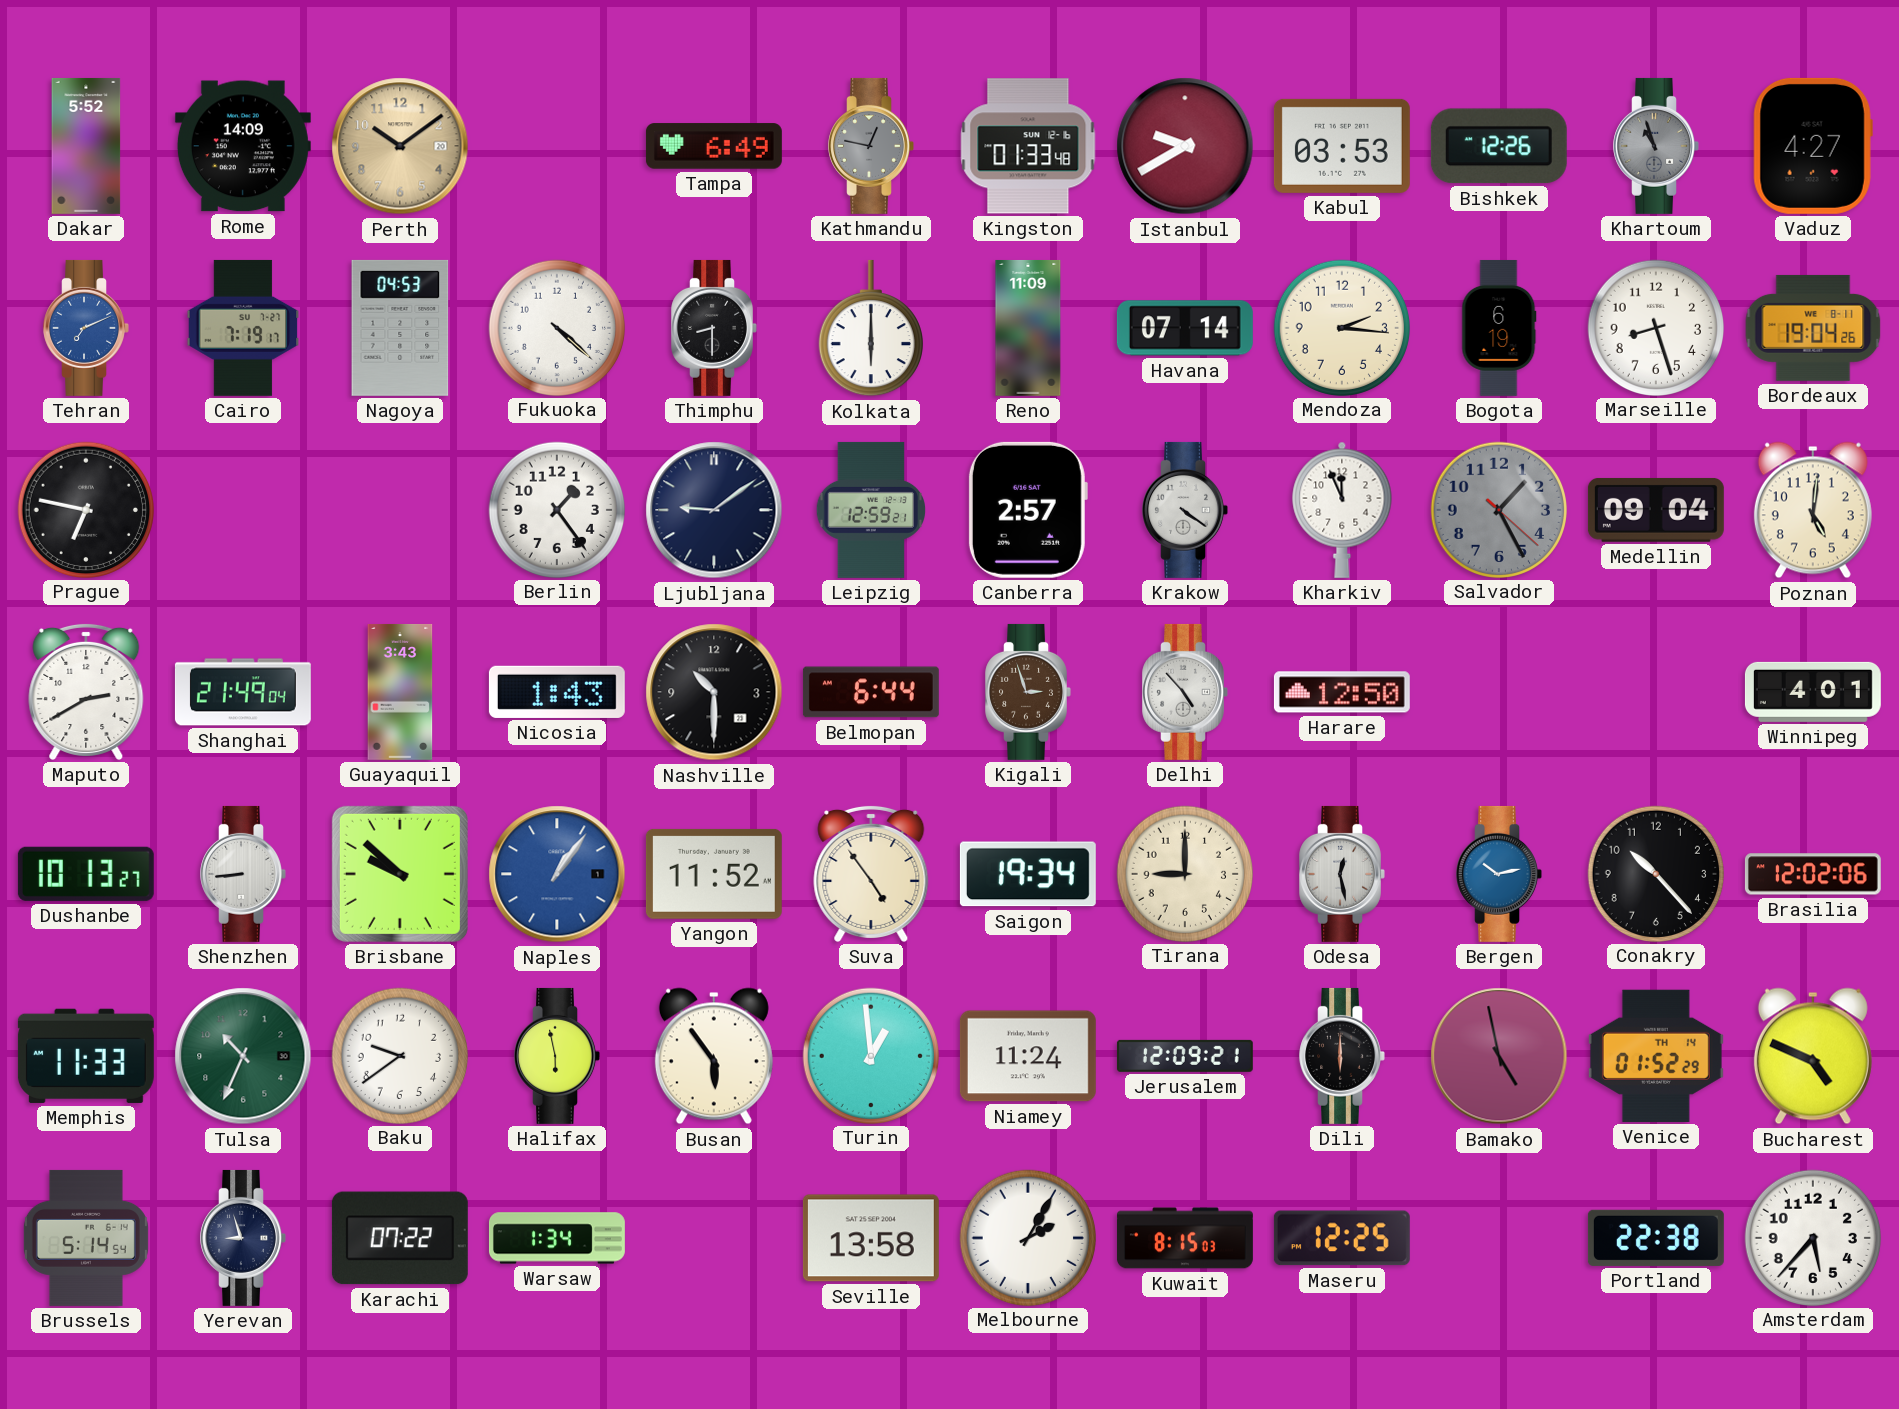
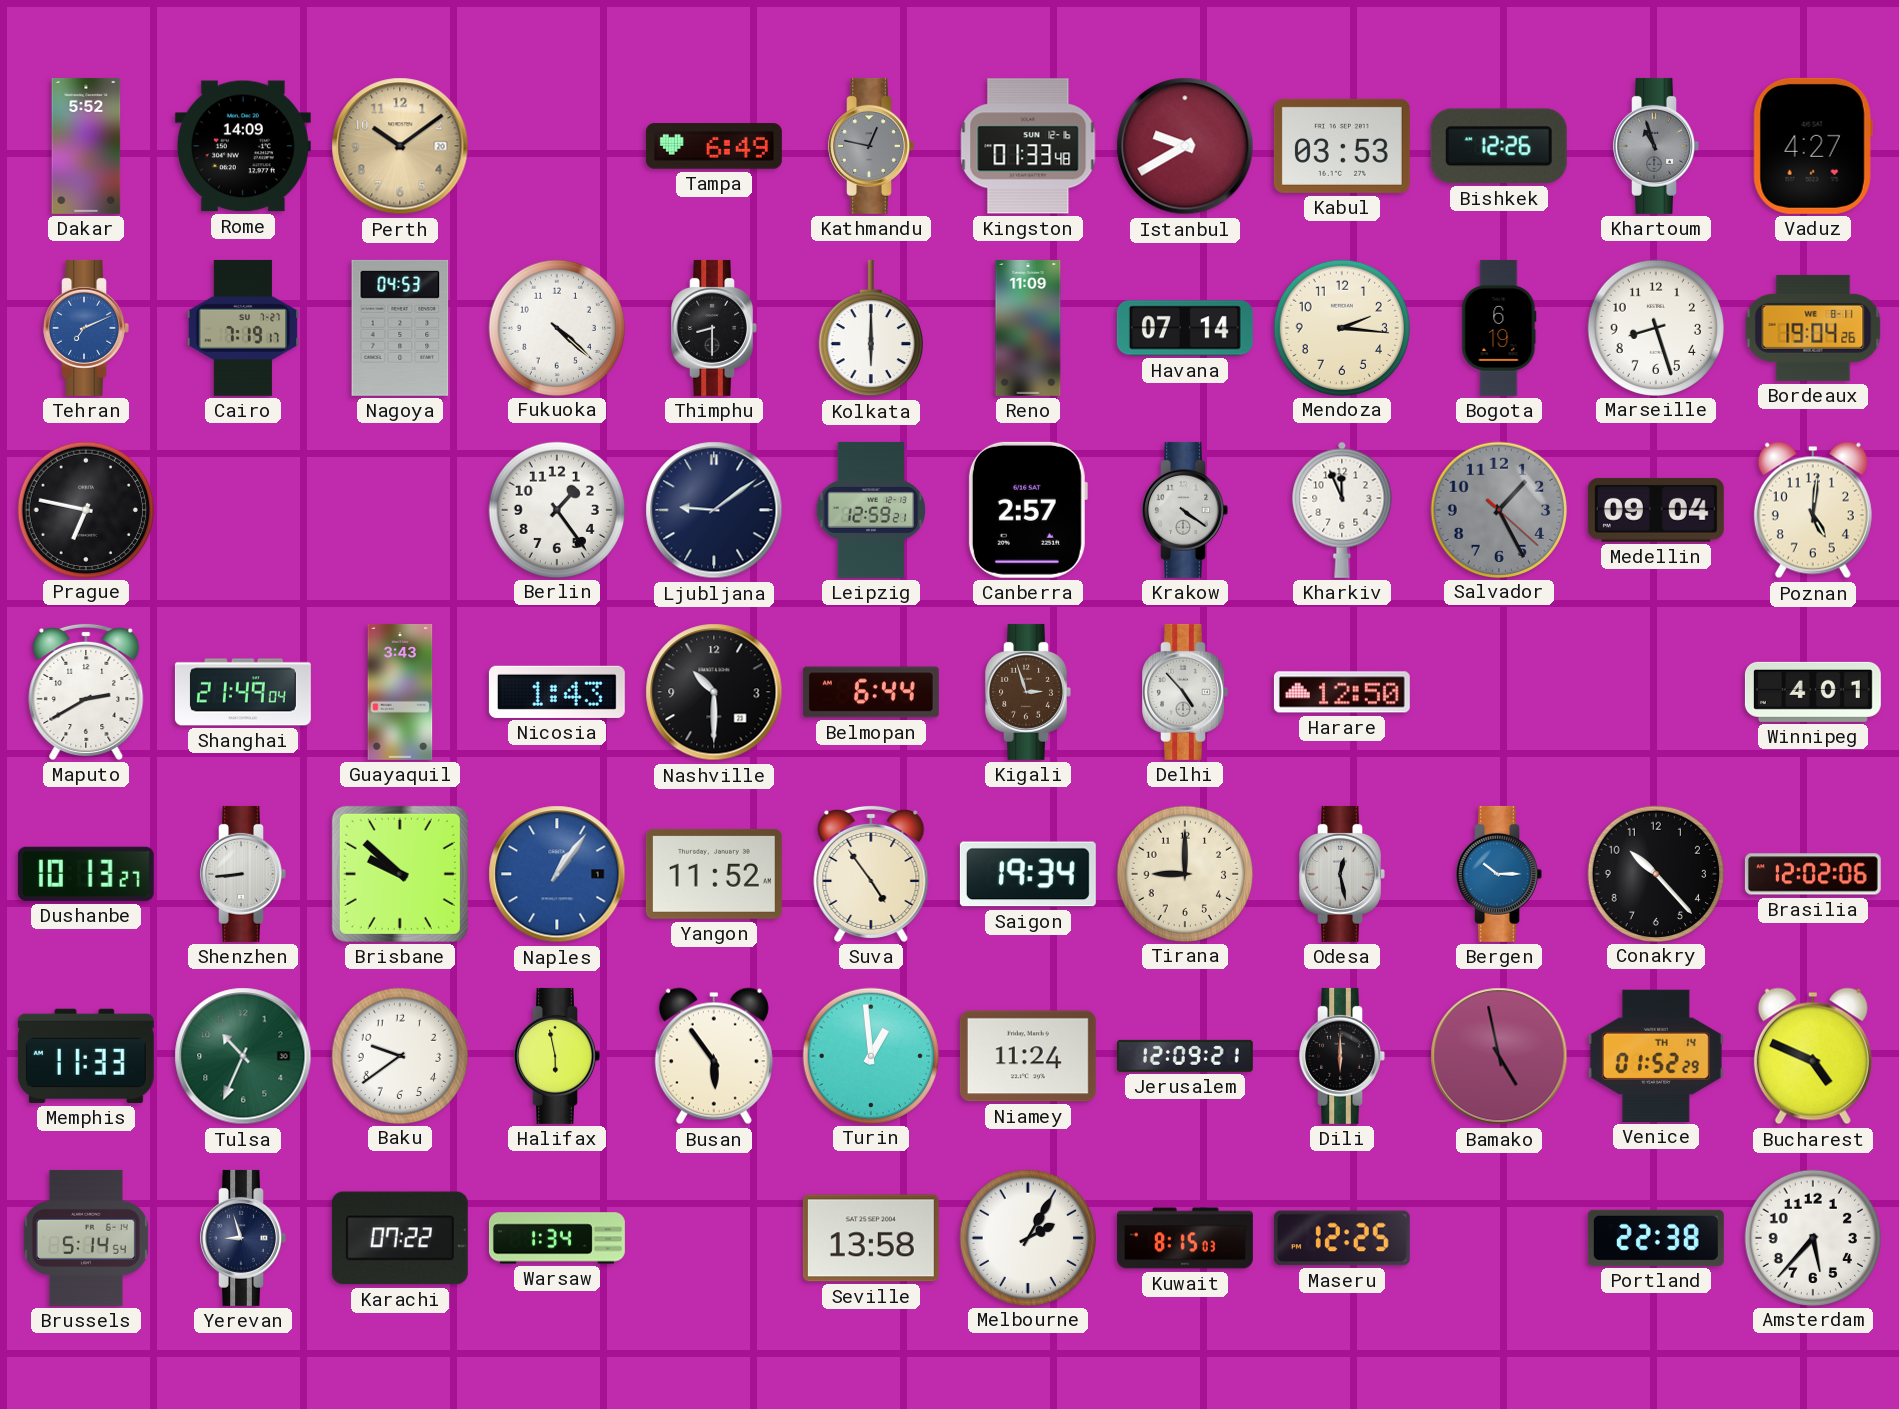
Bergen: 10:13 -> 10:15
